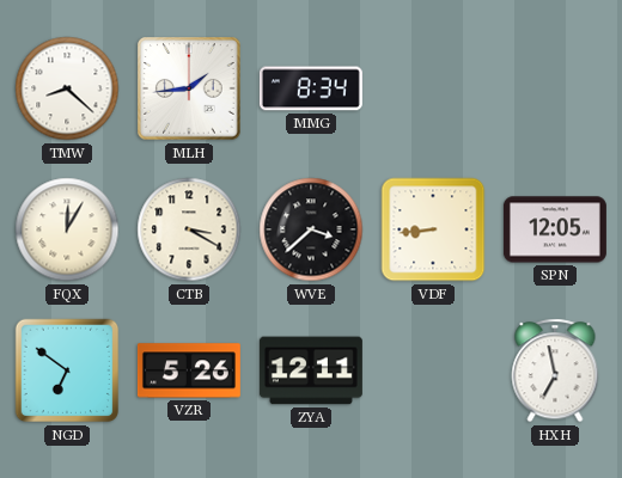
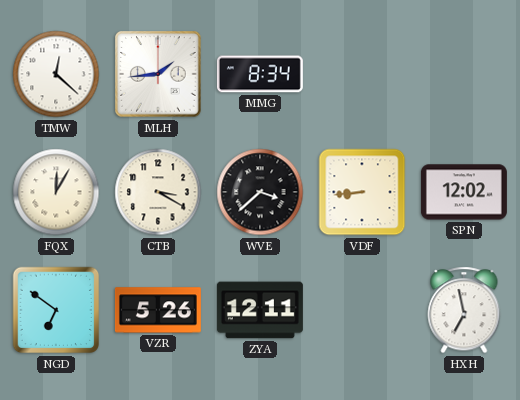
TMW: 8:22 -> 12:22
SPN: 12:05 -> 12:02
